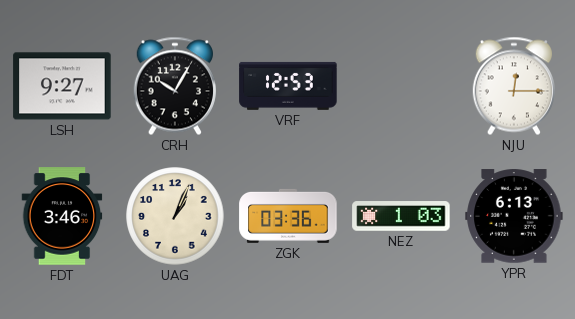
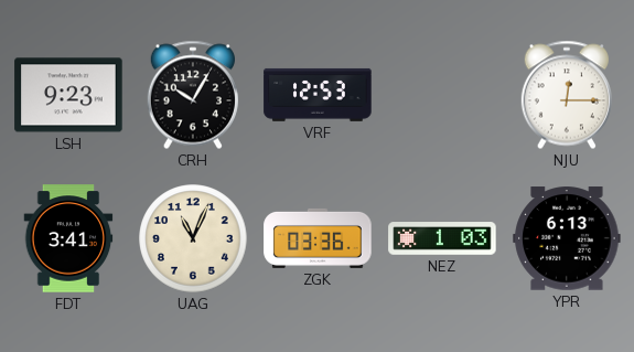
LSH: 9:27 -> 9:23
FDT: 3:46 -> 3:41
UAG: 1:04 -> 11:04
